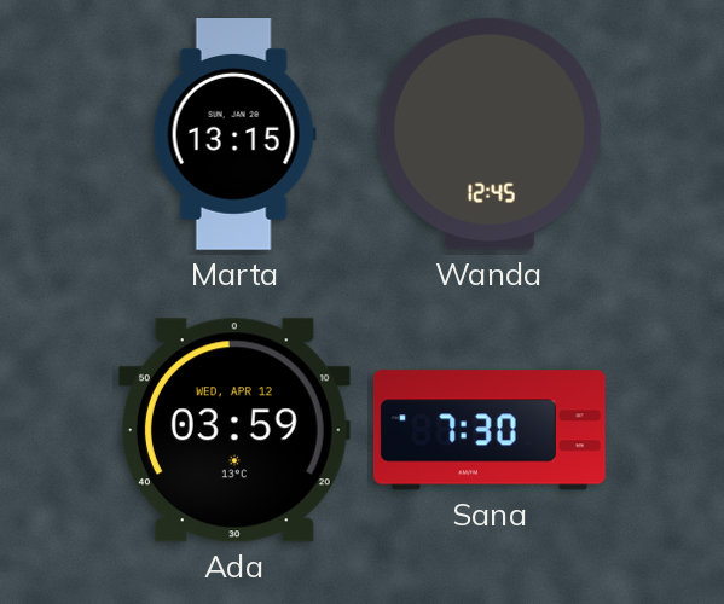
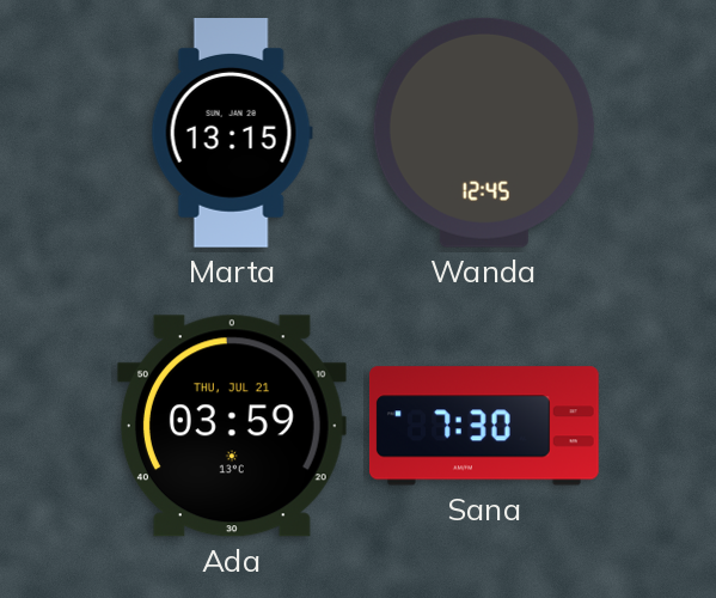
Ada date: WED, APR 12 -> THU, JUL 21
